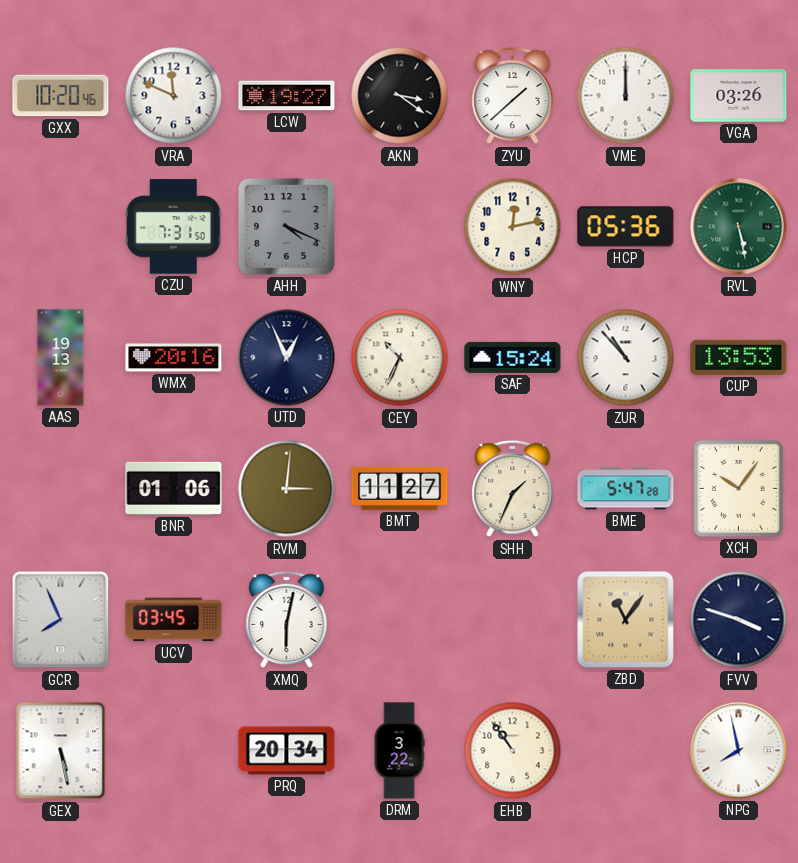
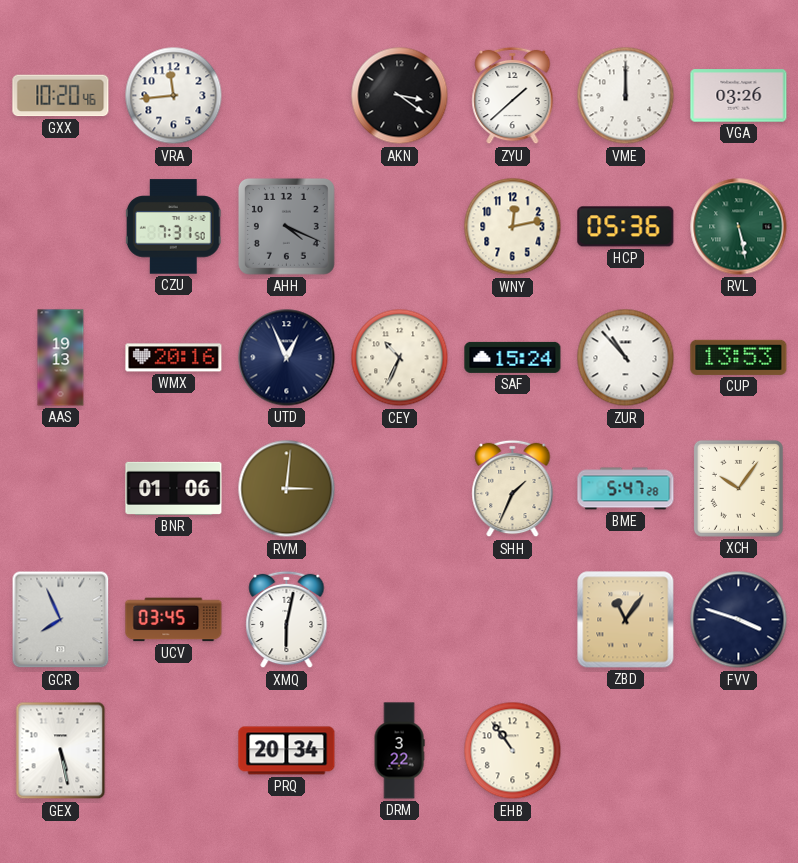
VRA: 11:49 -> 11:44
LCW: 19:27 -> none
BMT: 11:27 -> none
NPG: 7:58 -> none
